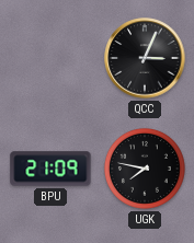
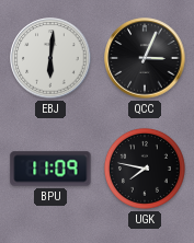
EBJ: none -> 6:01
BPU: 21:09 -> 11:09
